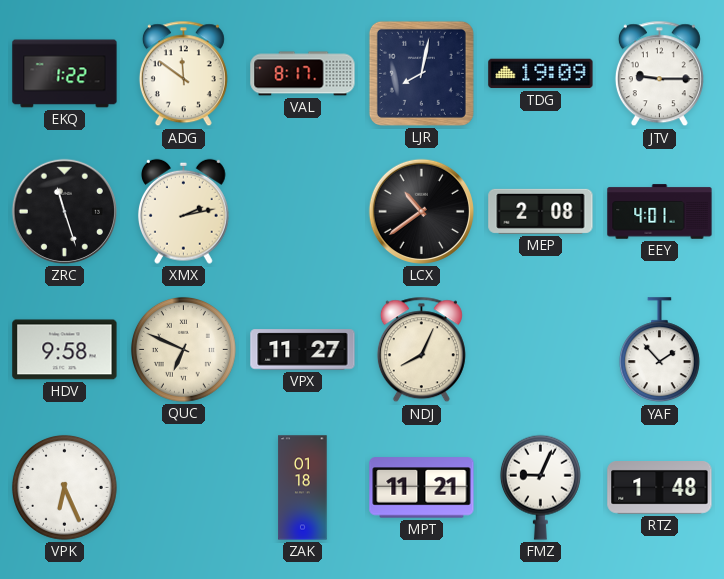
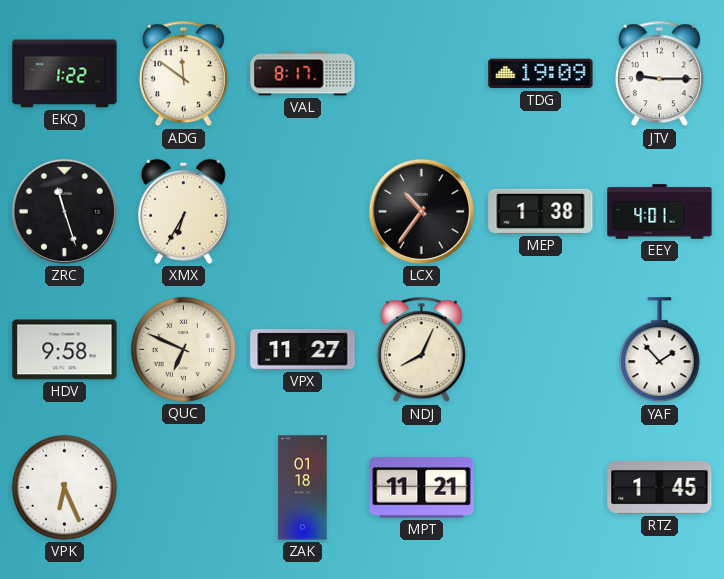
LJR: 8:02 -> none
XMX: 2:13 -> 6:35
LCX: 10:39 -> 10:36
MEP: 2:08 -> 1:38
FMZ: 9:04 -> none
RTZ: 1:48 -> 1:45
